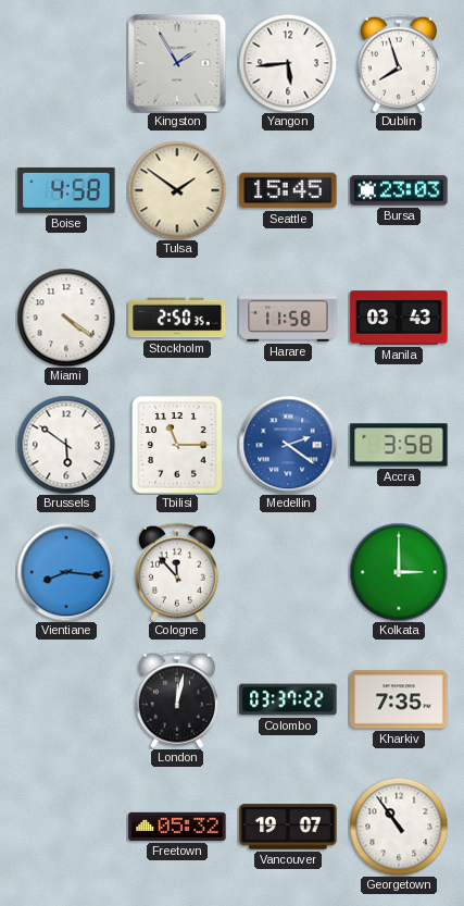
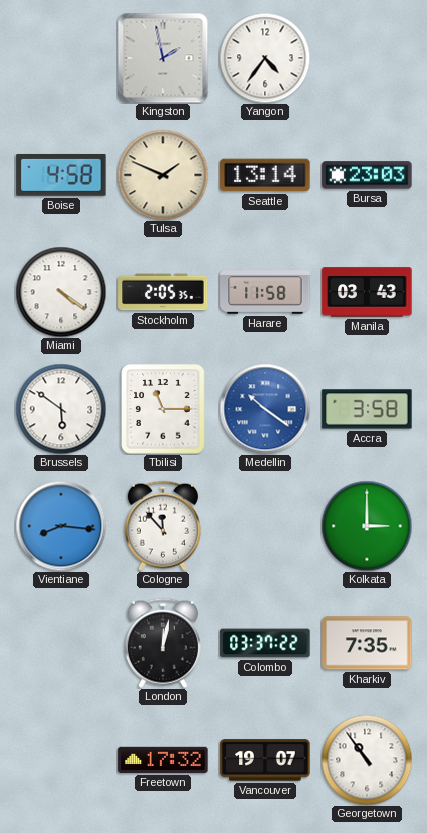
Kingston: 1:55 -> 1:58
Yangon: 5:44 -> 4:36
Dublin: 7:57 -> none
Tulsa: 1:51 -> 1:49
Seattle: 15:45 -> 13:14
Stockholm: 2:50 -> 2:05
Medellin: 2:21 -> 10:21
Freetown: 05:32 -> 17:32
